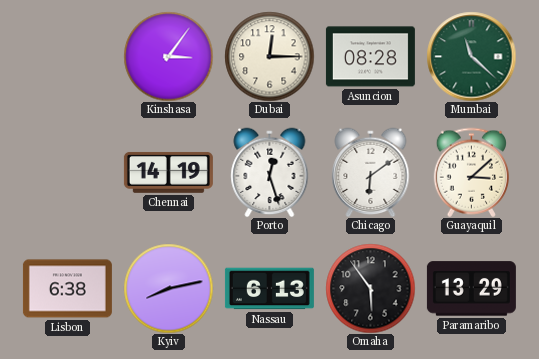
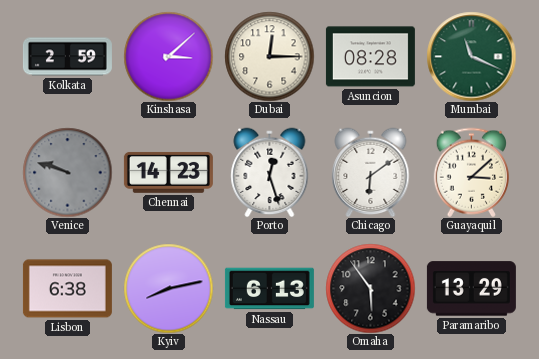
Kolkata: none -> 2:59
Kinshasa: 3:06 -> 3:08
Mumbai: 11:22 -> 11:19
Venice: none -> 9:48
Chennai: 14:19 -> 14:23
